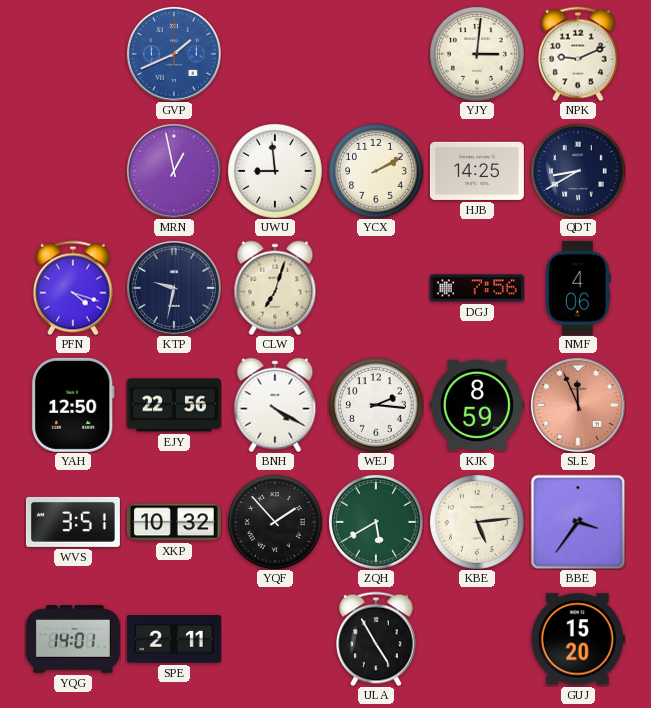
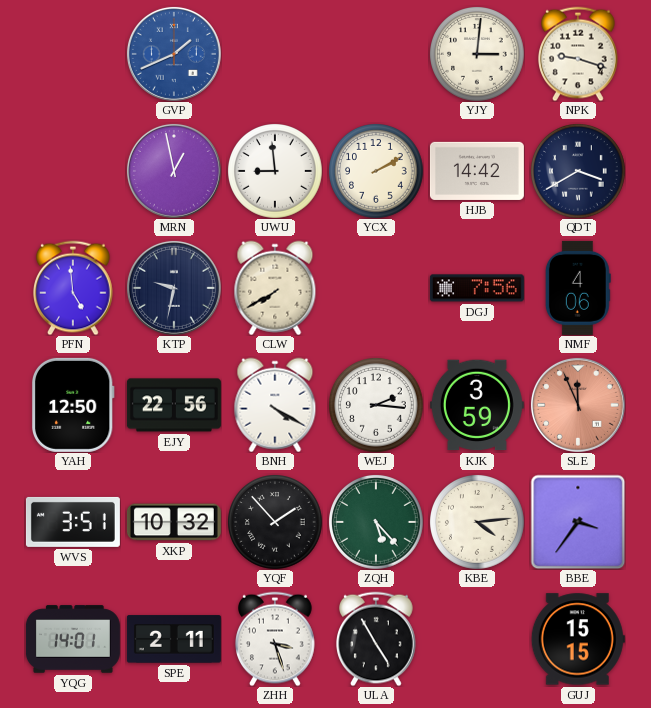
NPK: 9:11 -> 9:18
HJB: 14:25 -> 14:42
QDT: 8:40 -> 3:40
PFN: 4:18 -> 4:59
CLW: 7:03 -> 7:40
KJK: 8:59 -> 3:59
ZQH: 5:40 -> 5:23
KBE: 5:14 -> 4:14
ZHH: none -> 3:27
GUJ: 15:20 -> 15:15
